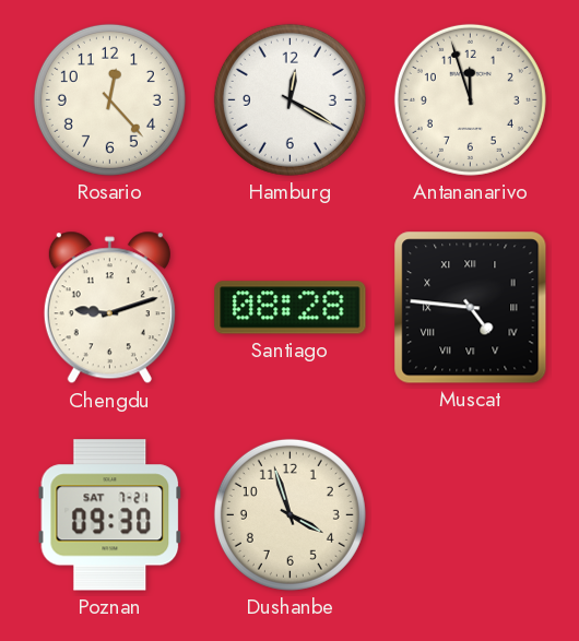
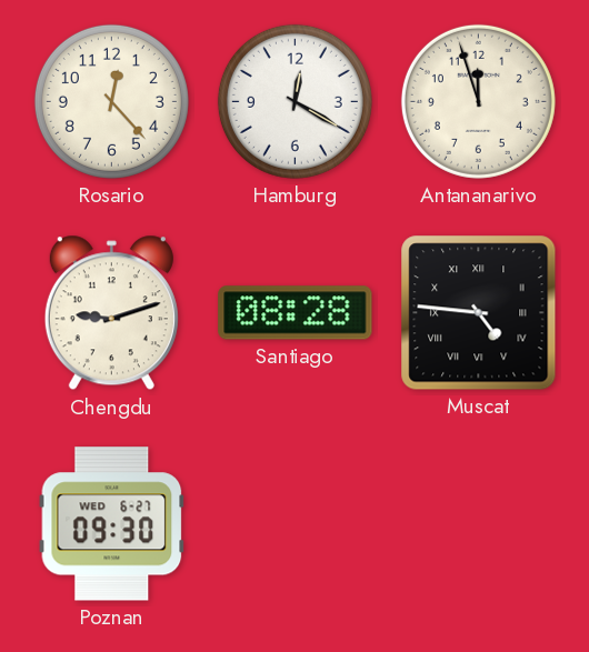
Poznan date: SAT 7-21 -> WED 6-27
Dushanbe: 3:57 -> none
